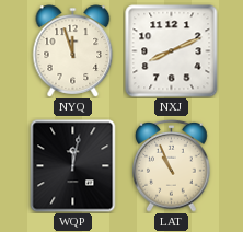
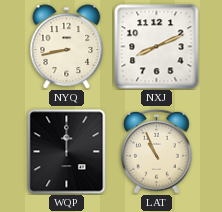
NYQ: 11:57 -> 8:43
WQP: 12:02 -> 12:00
